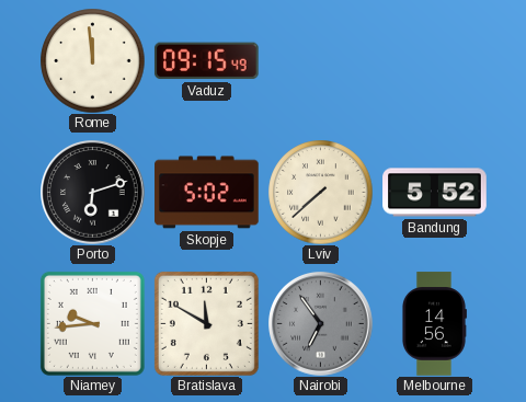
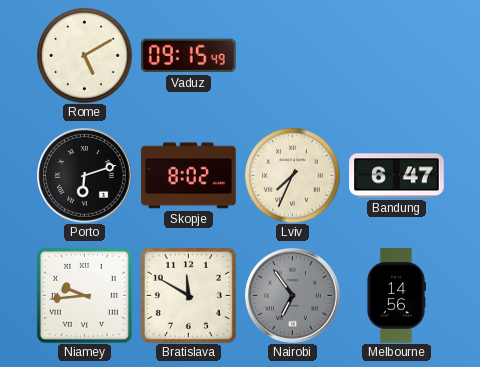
Rome: 11:59 -> 5:10
Skopje: 5:02 -> 8:02
Lviv: 7:38 -> 7:34
Bandung: 5:52 -> 6:47
